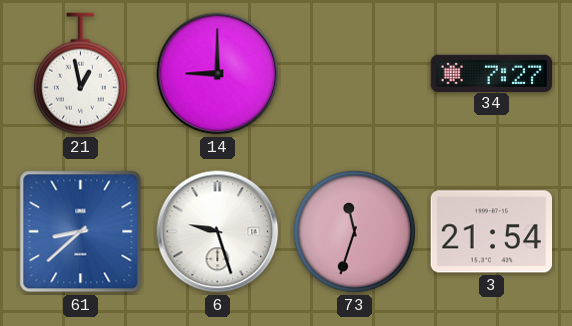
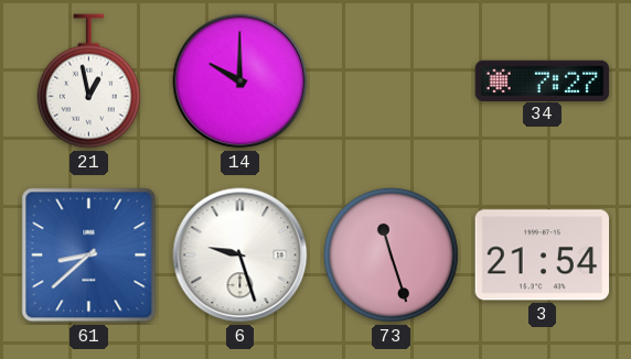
14: 9:00 -> 10:00
73: 11:33 -> 11:27
